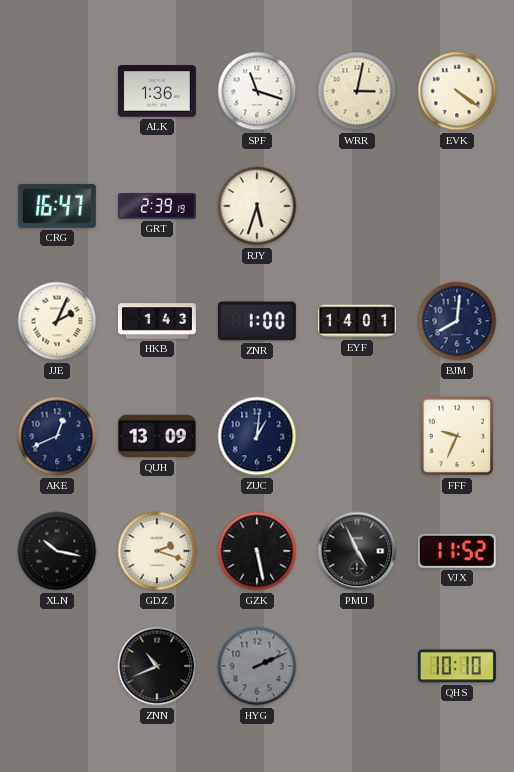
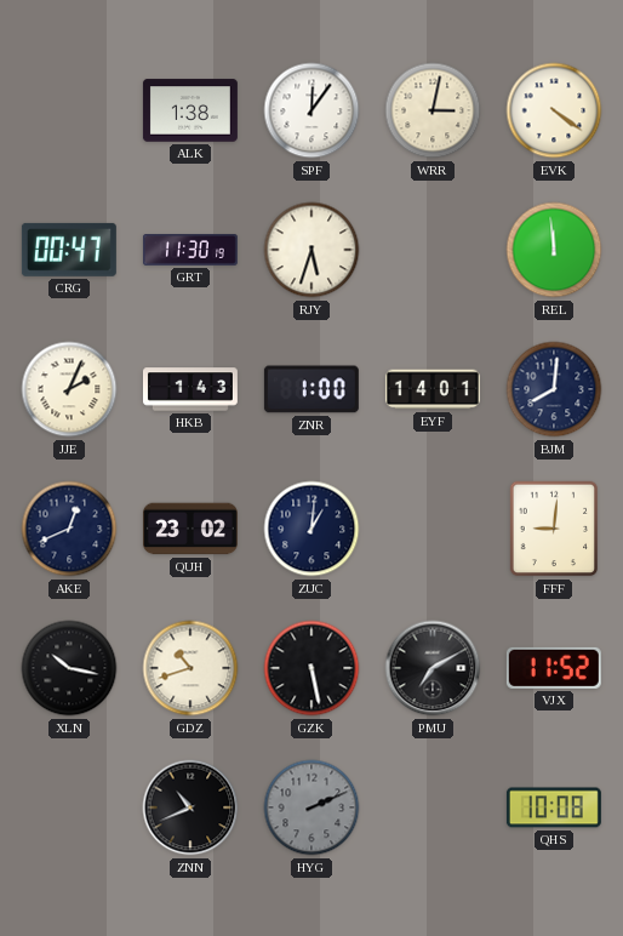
ALK: 1:36 -> 1:38
SPF: 11:18 -> 12:06
CRG: 16:47 -> 00:47
GRT: 2:39 -> 11:30
REL: none -> 11:59
QUH: 13:09 -> 23:02
FFF: 9:34 -> 9:01
GDZ: 2:18 -> 10:42
PMU: 4:56 -> 7:10
QHS: 10:10 -> 10:08
